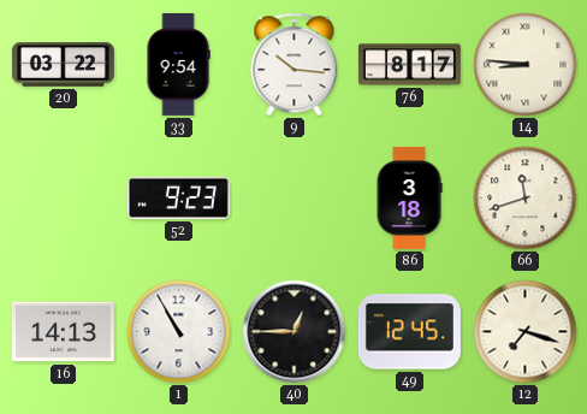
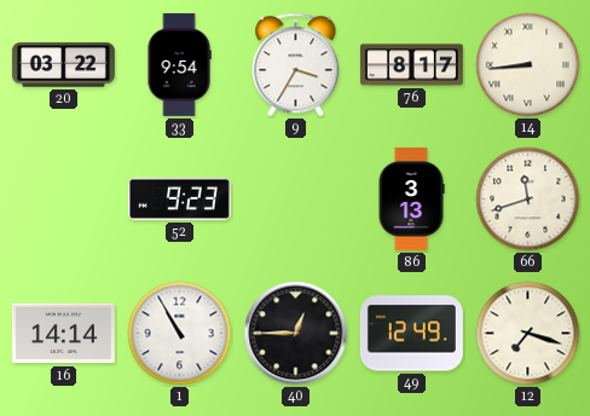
9: 10:16 -> 3:35
14: 8:46 -> 8:44
86: 3:18 -> 3:13
16: 14:13 -> 14:14
49: 12:45 -> 12:49
